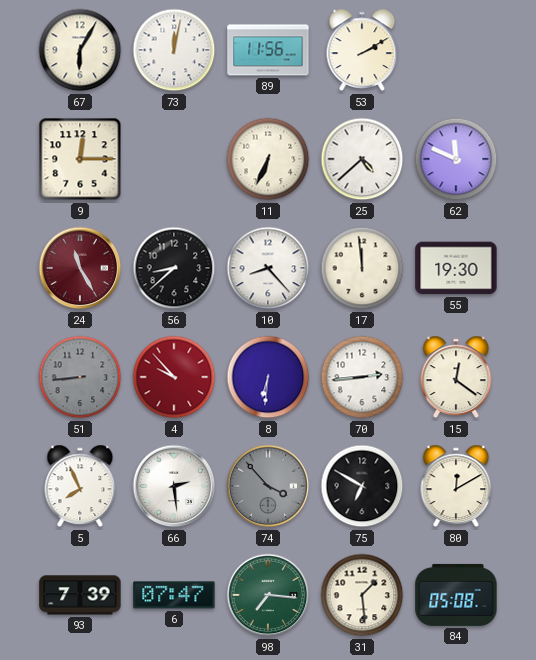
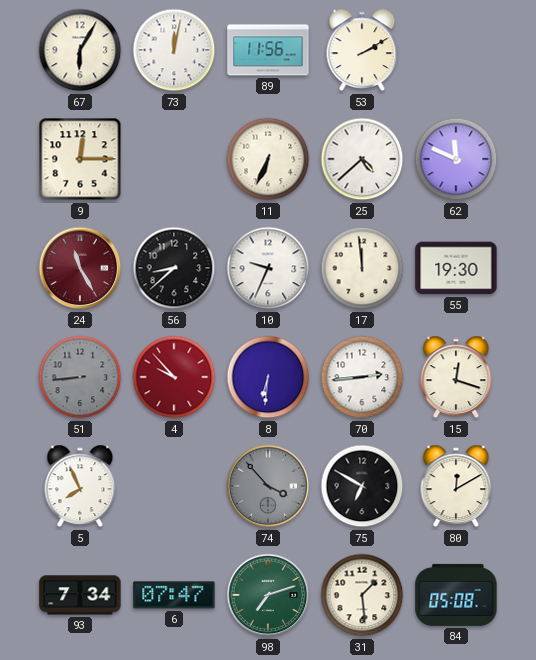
10: 8:23 -> 9:34
15: 12:21 -> 12:18
66: 2:29 -> none
93: 7:39 -> 7:34
98: 7:16 -> 7:12
